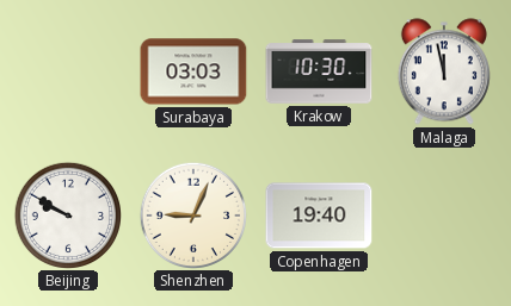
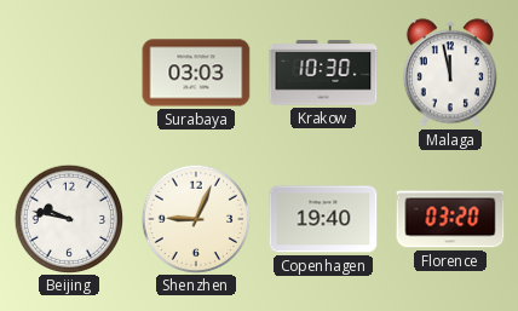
Beijing: 9:50 -> 9:47
Florence: none -> 03:20
